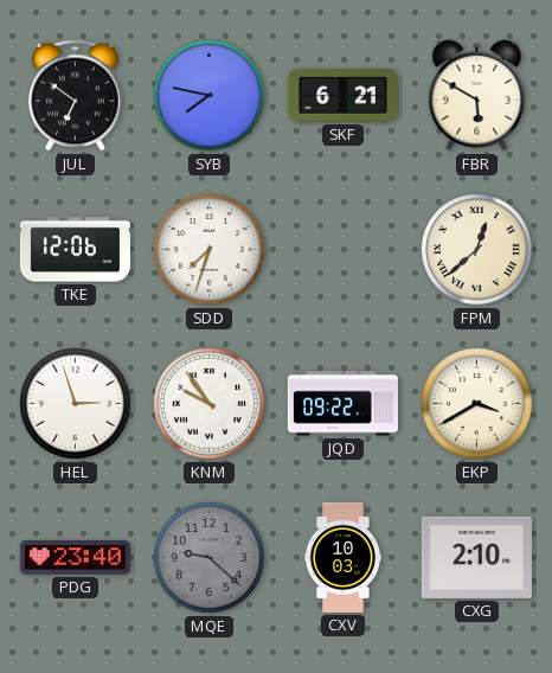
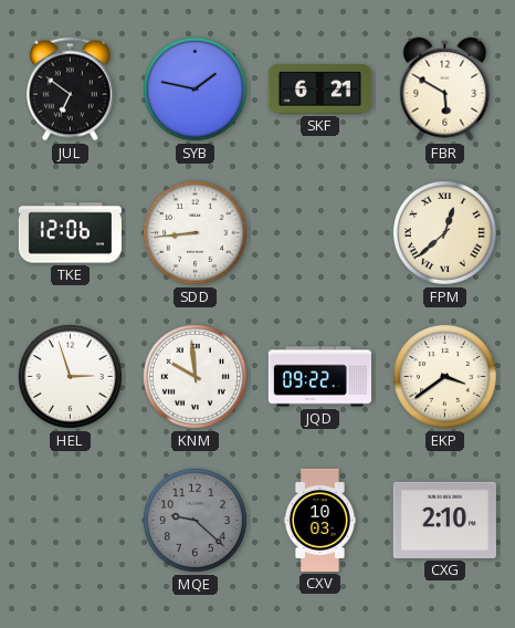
SYB: 7:47 -> 1:47
SDD: 7:33 -> 8:44
KNM: 9:54 -> 9:59
EKP: 3:40 -> 3:39
PDG: 23:40 -> none
